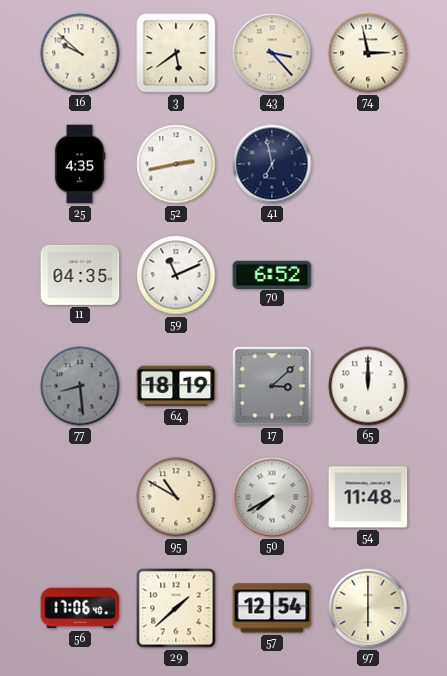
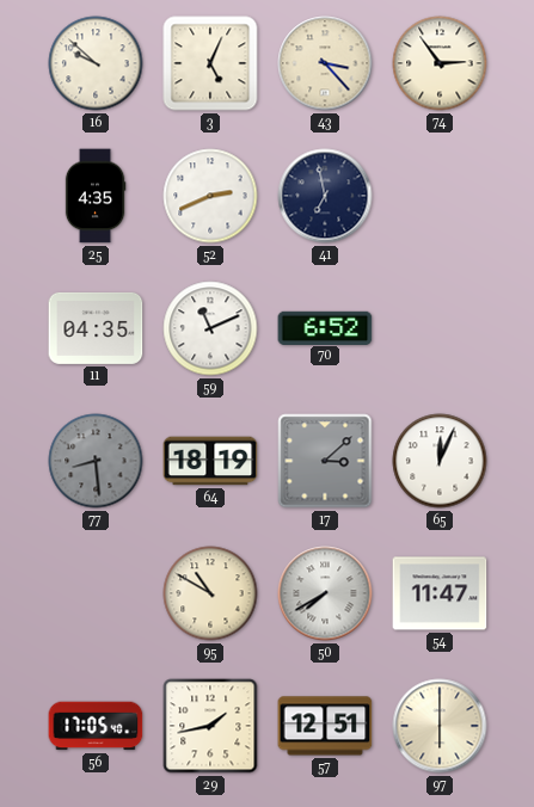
3: 5:39 -> 5:04
74: 2:58 -> 2:54
52: 2:43 -> 2:41
65: 12:00 -> 12:04
54: 11:48 -> 11:47
56: 17:06 -> 17:05
29: 1:38 -> 1:43
57: 12:54 -> 12:51
